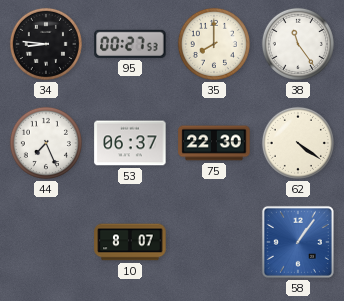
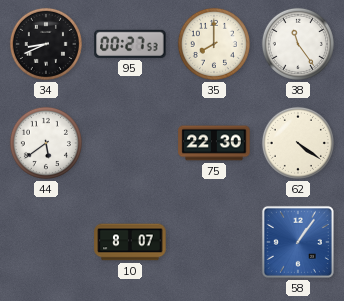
34: 8:46 -> 8:41
44: 7:26 -> 5:39
53: 06:37 -> none
